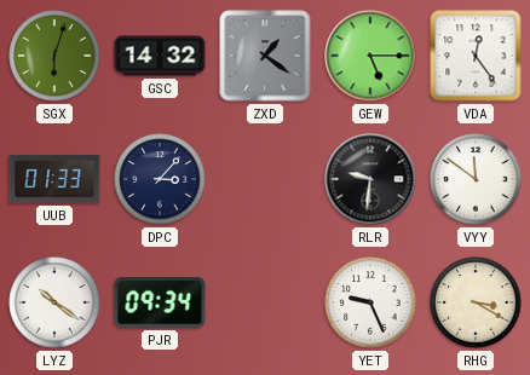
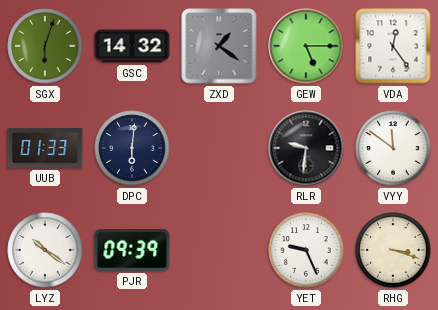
DPC: 3:07 -> 6:01
PJR: 09:34 -> 09:39
RHG: 3:20 -> 3:18
